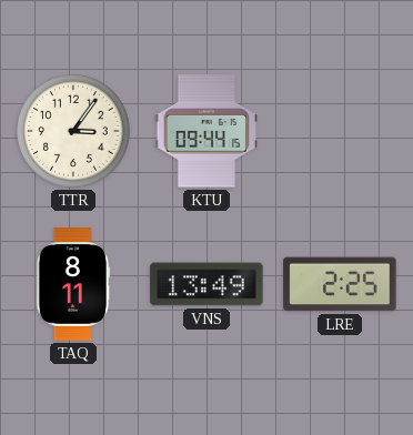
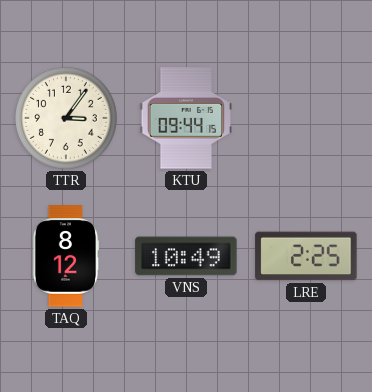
TAQ: 8:11 -> 8:12
VNS: 13:49 -> 10:49
